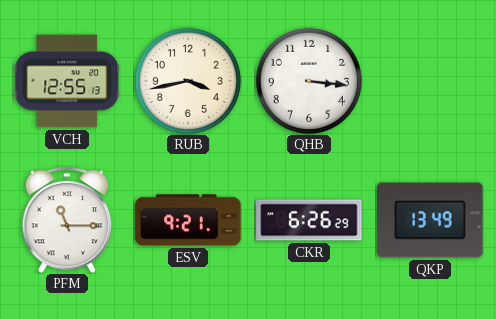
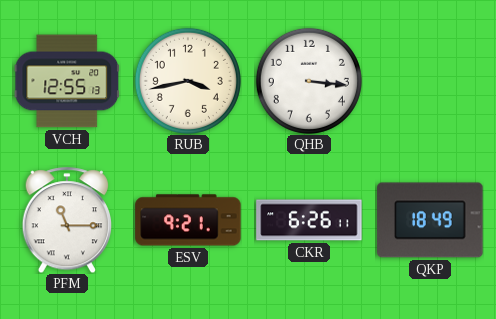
CKR: 6:26:29 -> 6:26:11
QKP: 13:49 -> 18:49
